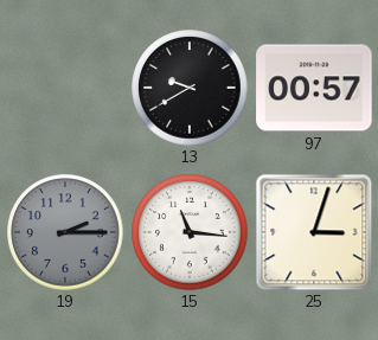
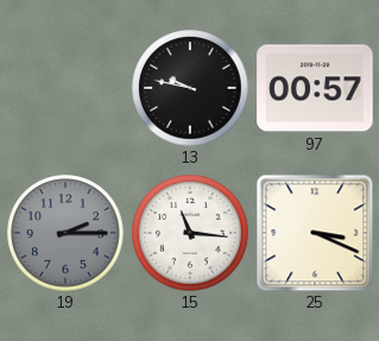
13: 9:40 -> 9:47
25: 3:03 -> 3:19
